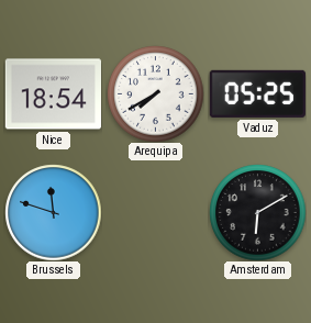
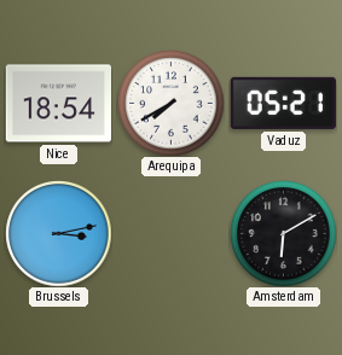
Vaduz: 05:25 -> 05:21
Brussels: 11:48 -> 3:13
